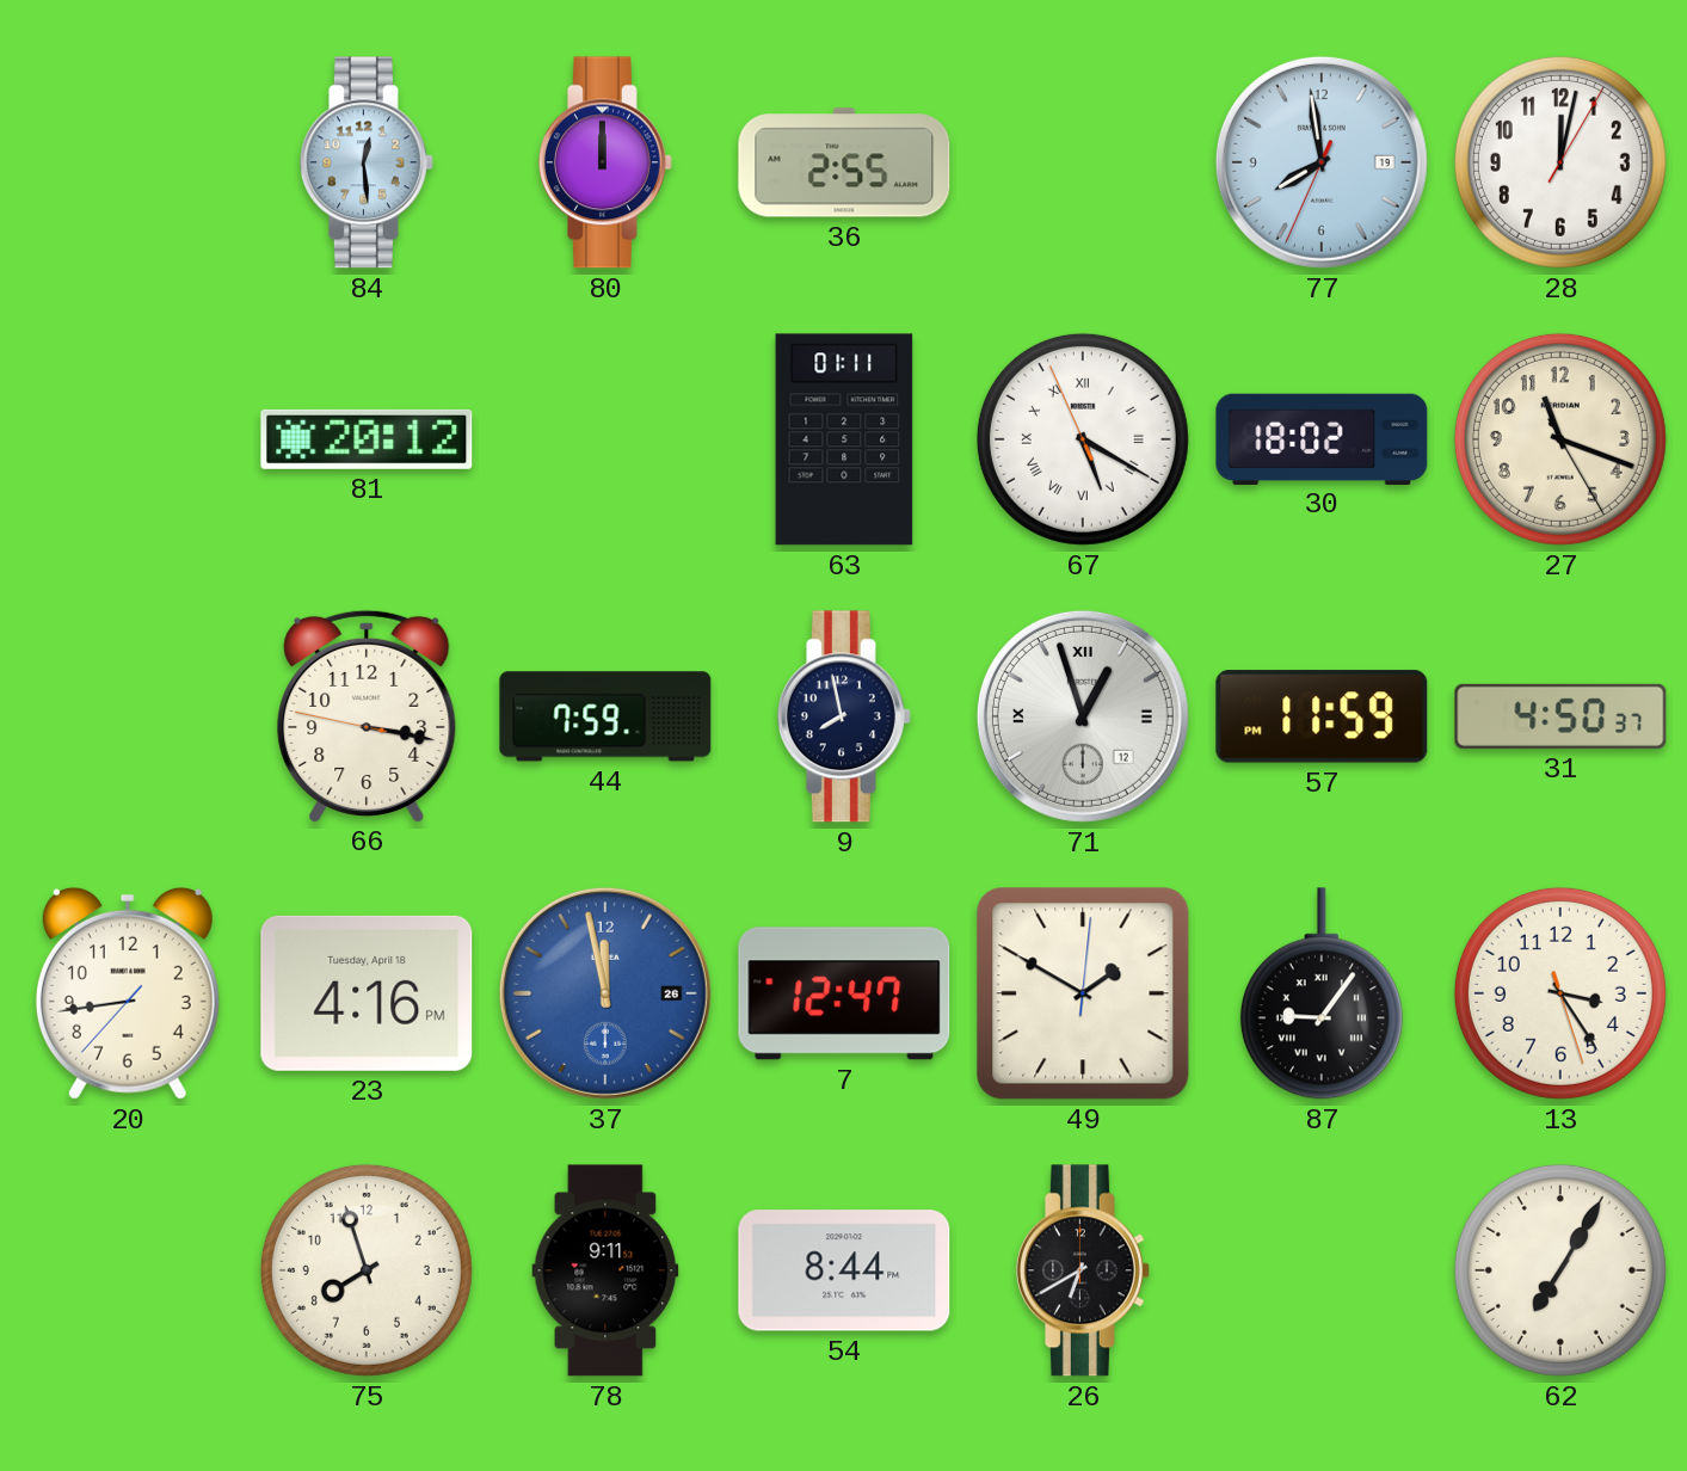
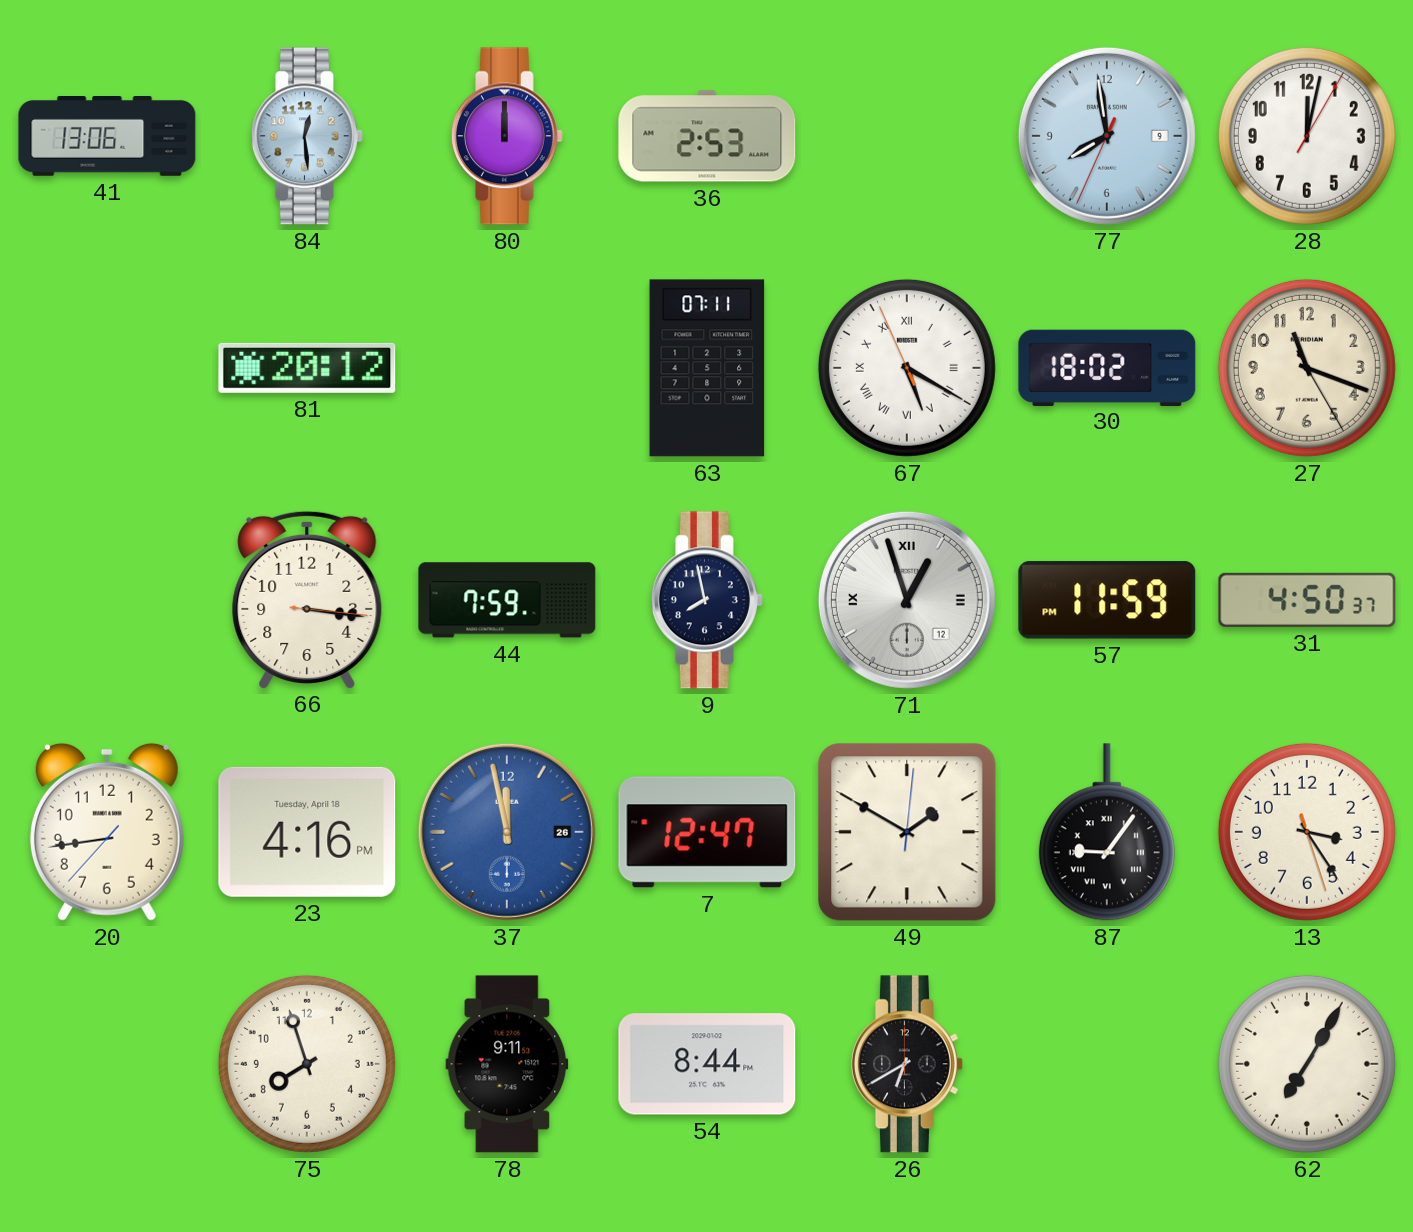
41: none -> 13:06
36: 2:55 -> 2:53
77 date: 19 -> 9
63: 01:11 -> 07:11
66: 3:16:47 -> 3:16:16
